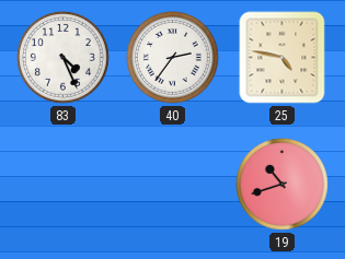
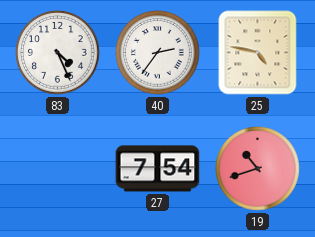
27: none -> 7:54
